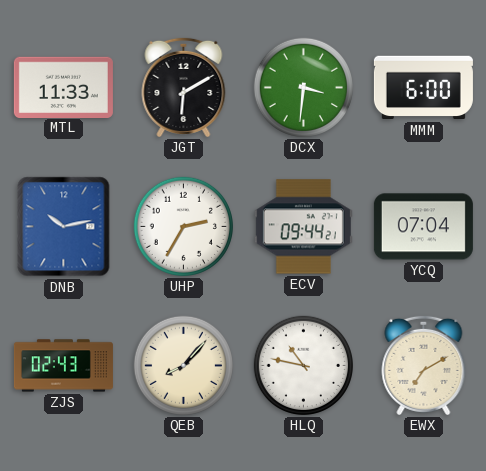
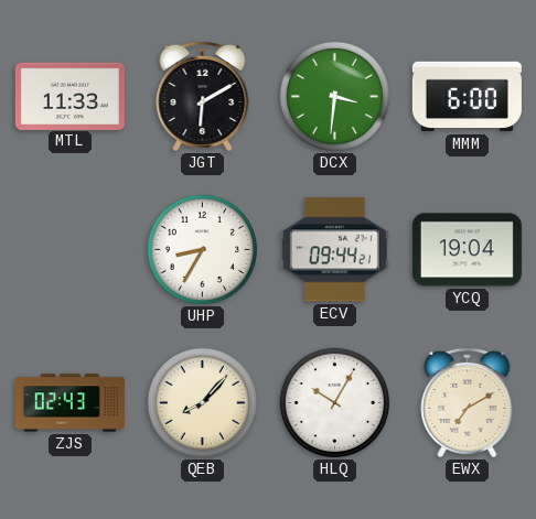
DNB: 10:13 -> none
UHP: 2:35 -> 8:35
YCQ: 07:04 -> 19:04
HLQ: 10:47 -> 10:05
